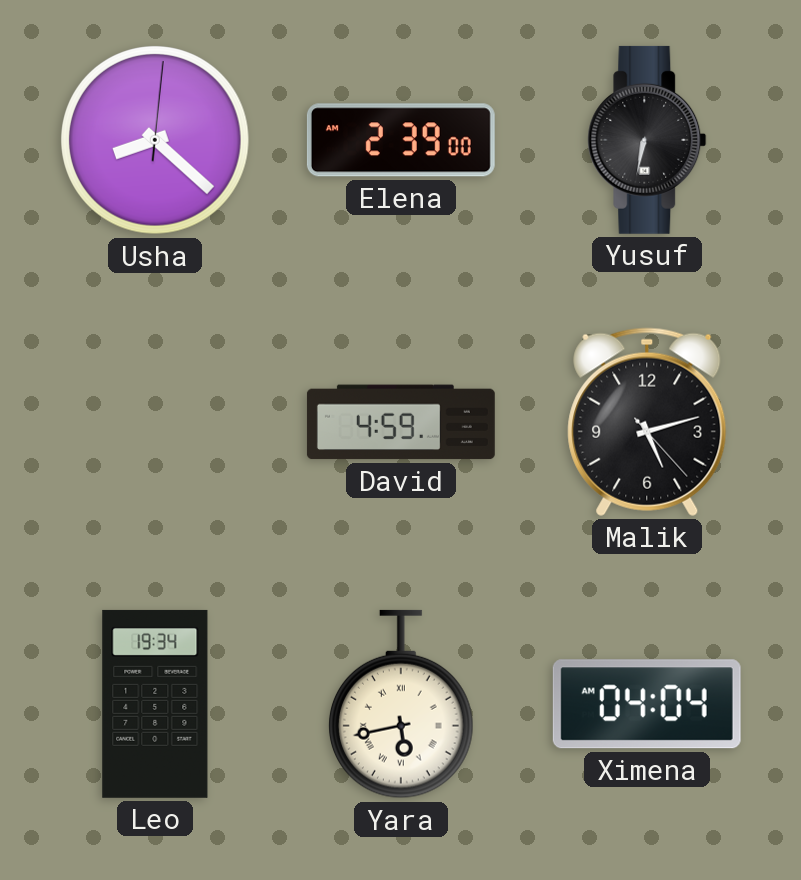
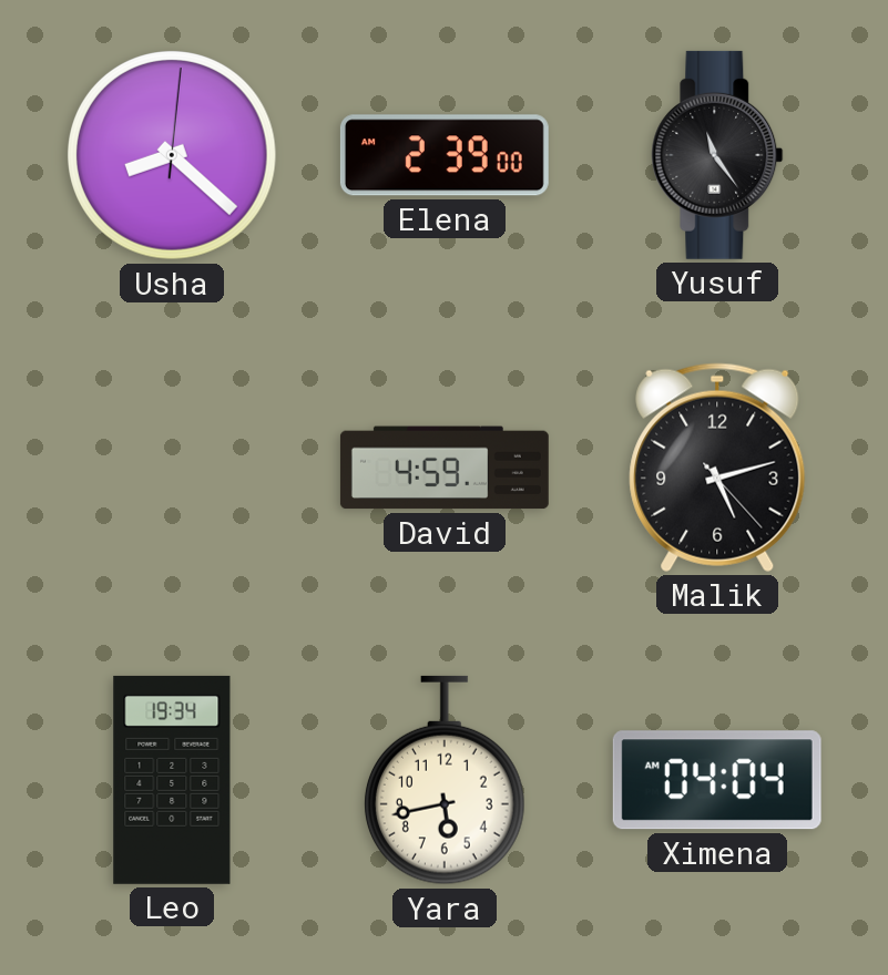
Yusuf: 6:32 -> 11:24
Yara numerals: Roman -> Arabic
